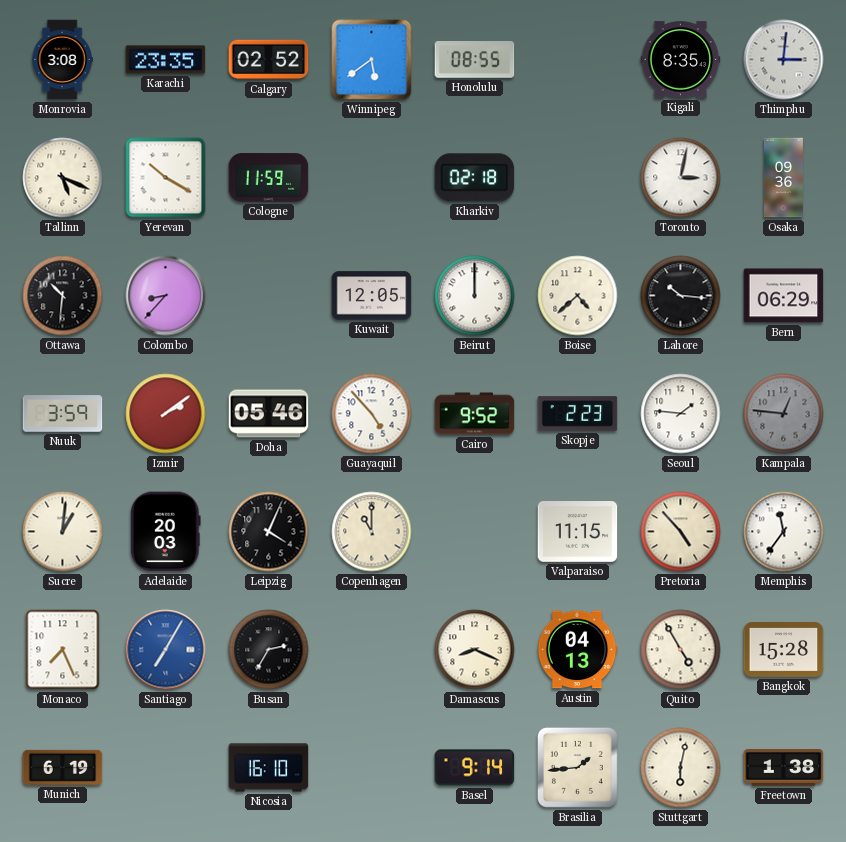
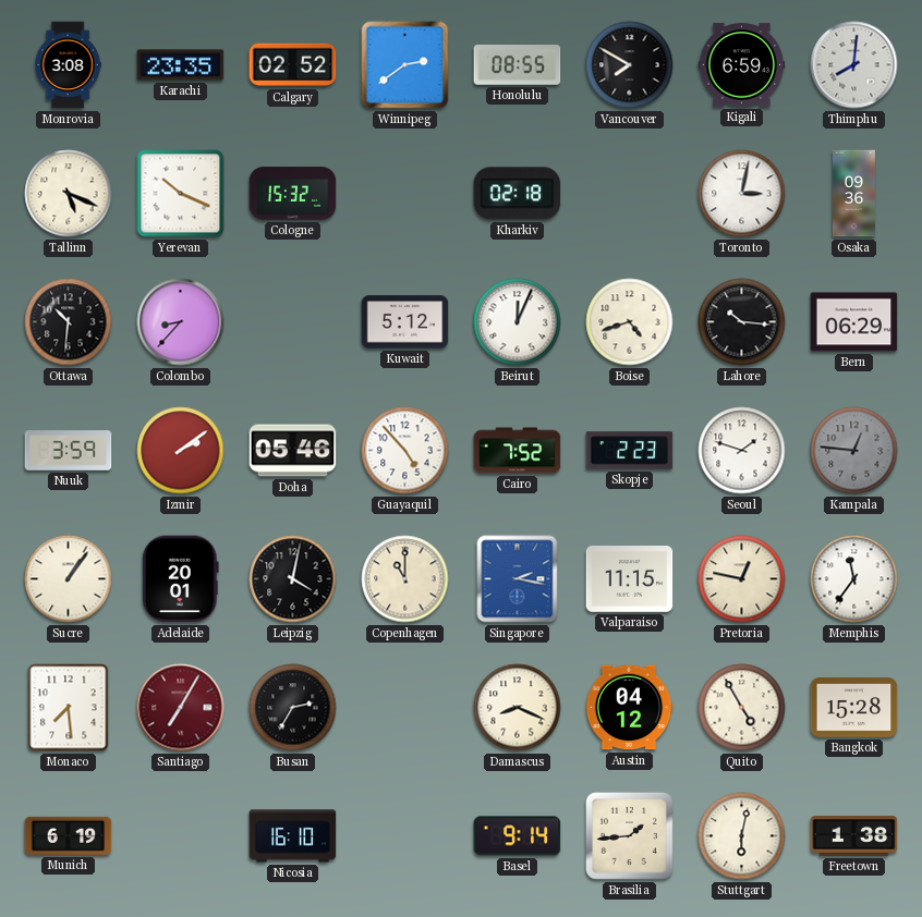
Winnipeg: 5:39 -> 2:39
Vancouver: none -> 7:50
Kigali: 8:35 -> 6:59
Thimphu: 3:01 -> 8:01
Yerevan: 10:20 -> 10:19
Cologne: 11:59 -> 15:32
Kuwait: 12:05 -> 5:12
Beirut: 12:00 -> 12:04
Boise: 4:38 -> 4:42
Cairo: 9:52 -> 7:52
Seoul: 1:46 -> 1:48
Sucre: 1:01 -> 1:06
Adelaide: 20:03 -> 20:01
Leipzig: 4:04 -> 4:02
Singapore: none -> 2:17
Pretoria: 4:53 -> 12:47
Monaco: 7:26 -> 7:29
Santiago dial: blue -> burgundy
Austin: 04:13 -> 04:12
